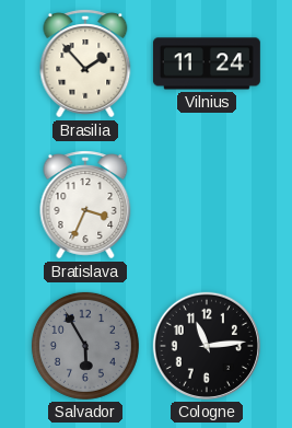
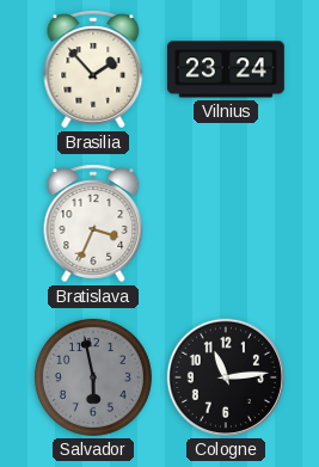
Vilnius: 11:24 -> 23:24
Salvador: 5:55 -> 5:58
